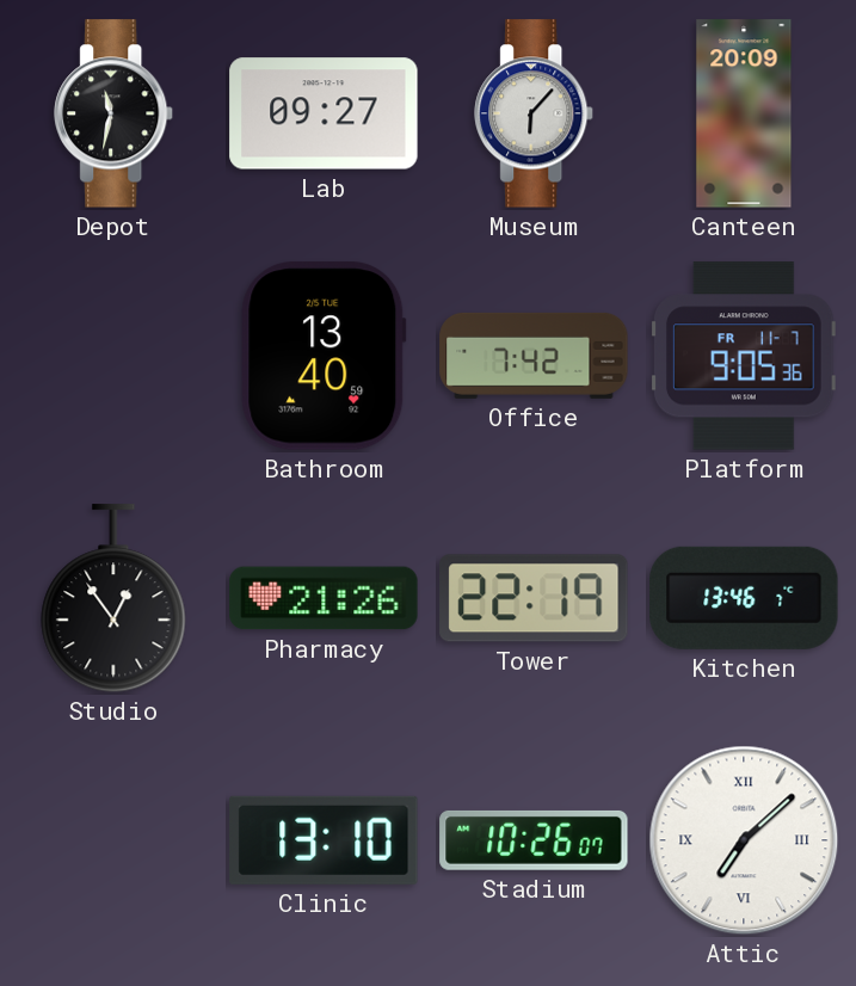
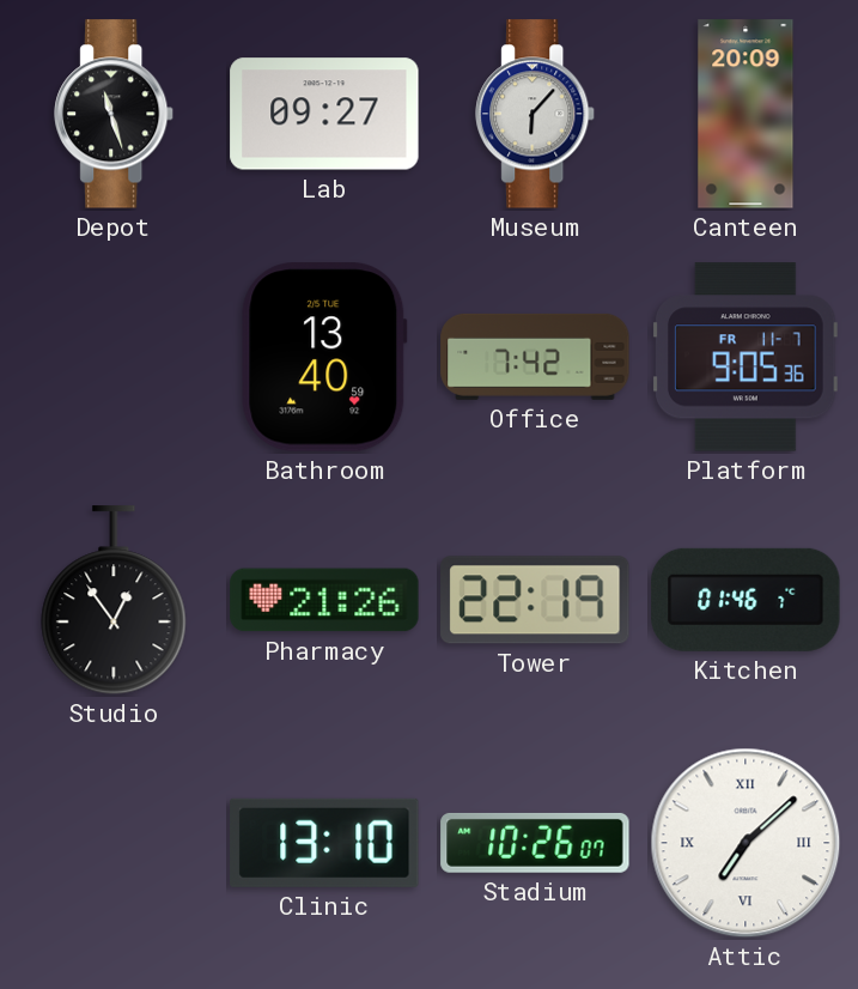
Depot: 11:32 -> 11:27
Kitchen: 13:46 -> 01:46
